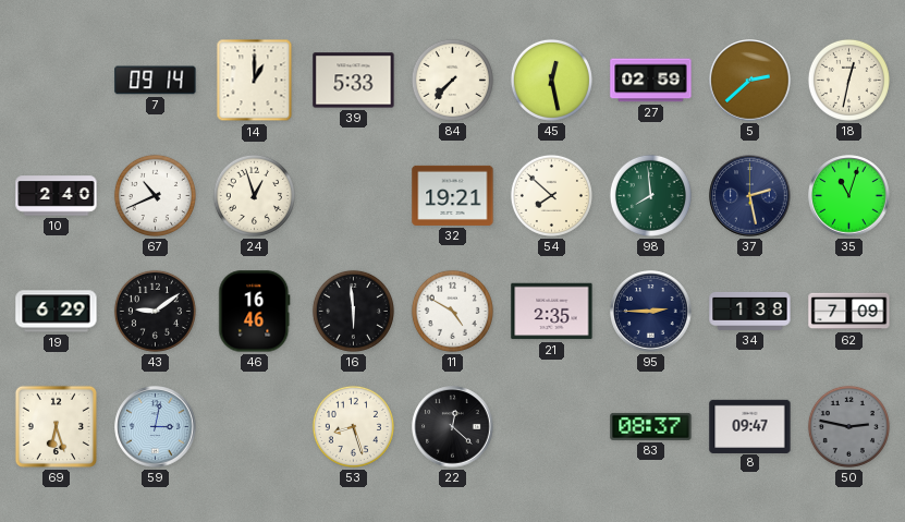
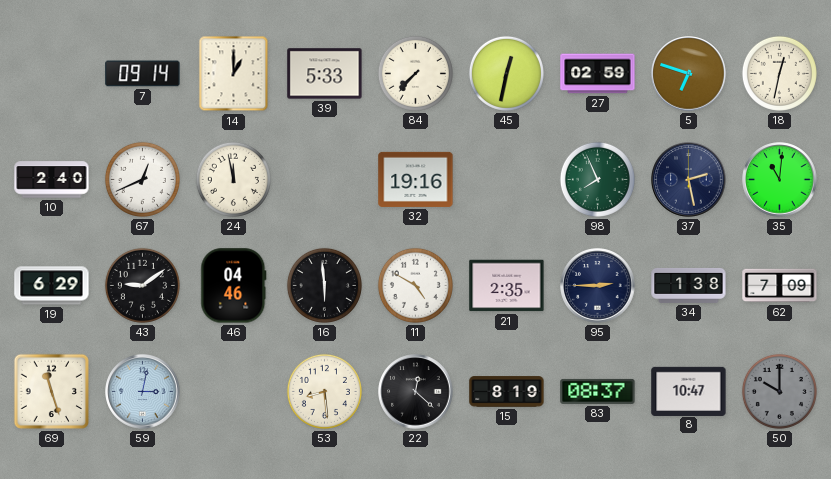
45: 12:28 -> 12:32
5: 2:38 -> 6:48
67: 10:41 -> 12:41
24: 12:57 -> 11:58
32: 19:21 -> 19:16
54: 7:52 -> none
98: 7:59 -> 7:56
35: 11:03 -> 11:01
46: 16:46 -> 04:46
69: 6:27 -> 11:27
53: 8:27 -> 8:29
15: none -> 8:19
8: 09:47 -> 10:47
50: 2:47 -> 10:00
